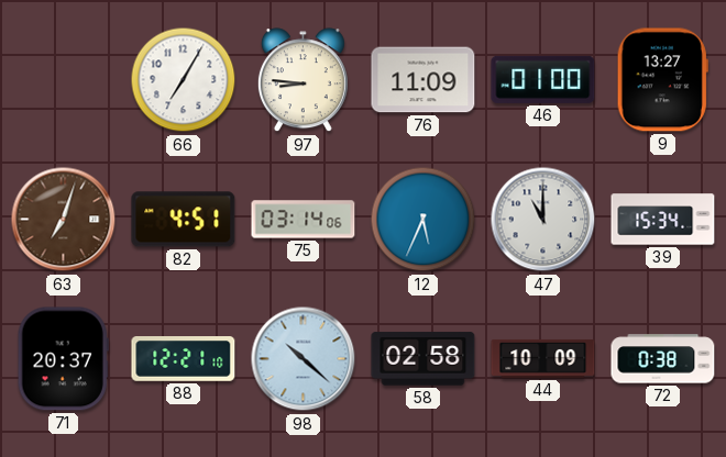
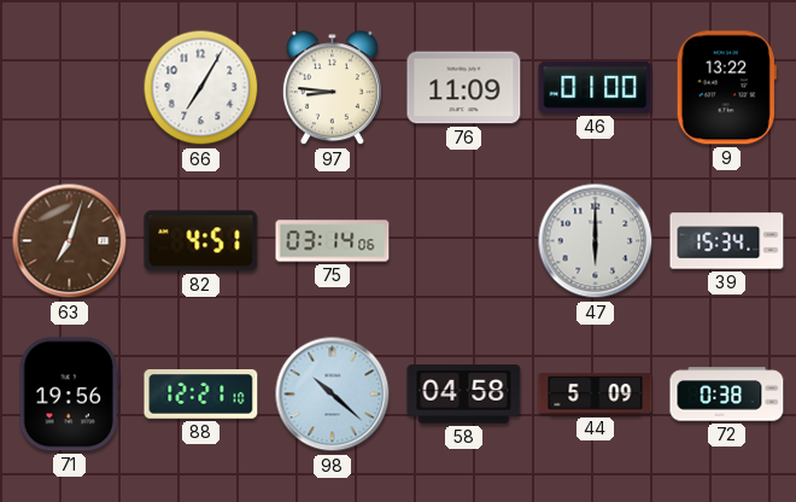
9: 13:27 -> 13:22
12: 5:34 -> none
47: 11:00 -> 6:00
71: 20:37 -> 19:56
58: 02:58 -> 04:58
44: 10:09 -> 5:09
